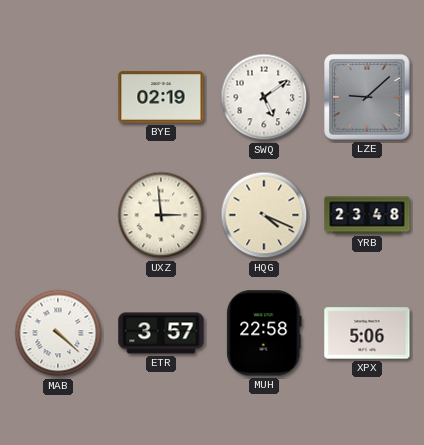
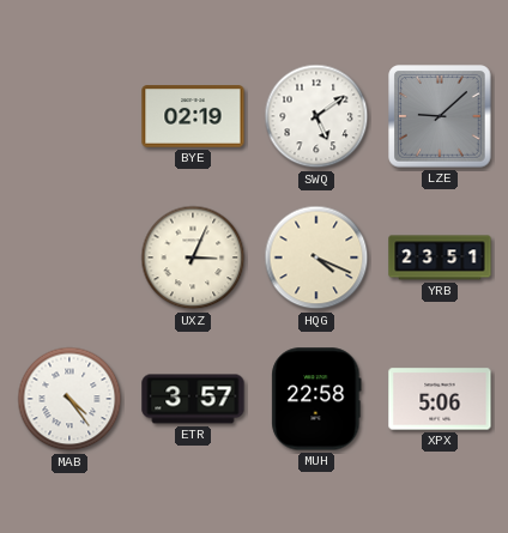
UXZ: 2:59 -> 3:04
YRB: 23:48 -> 23:51
MAB: 4:22 -> 4:24
